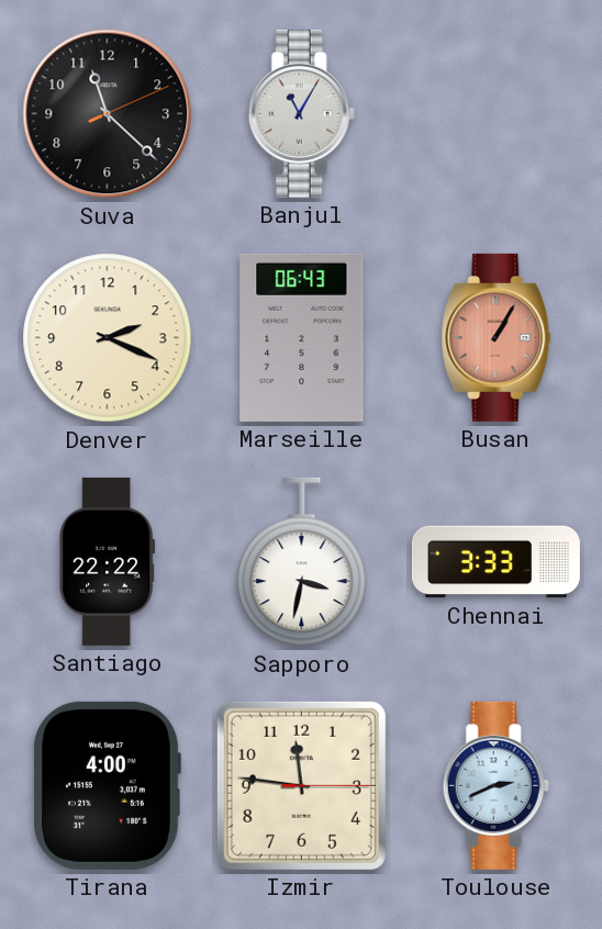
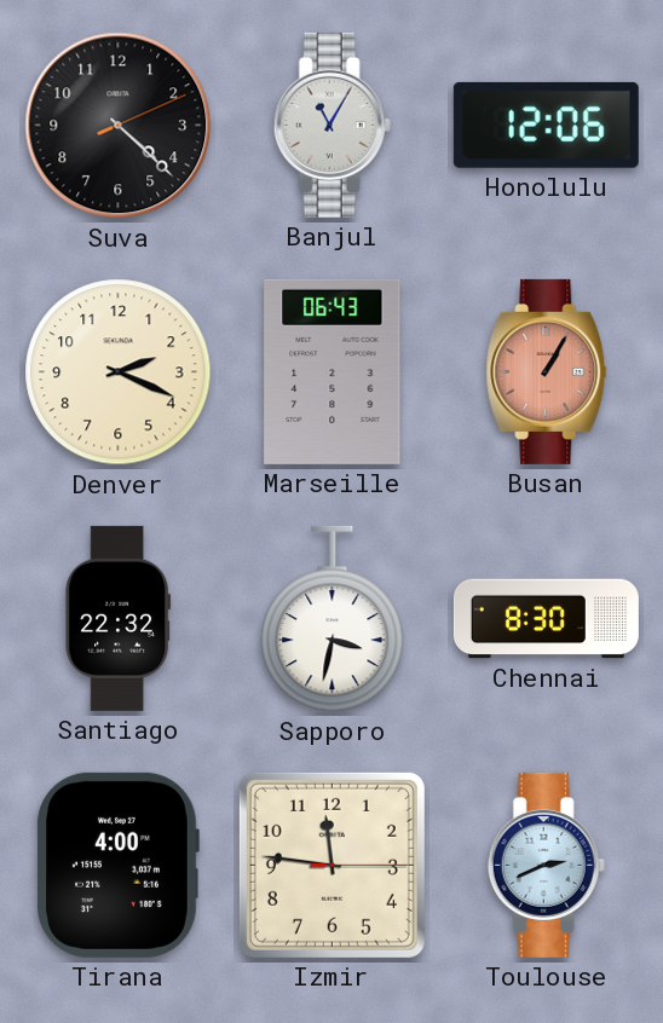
Suva: 11:22 -> 4:22
Honolulu: none -> 12:06
Santiago: 22:22 -> 22:32
Chennai: 3:33 -> 8:30
